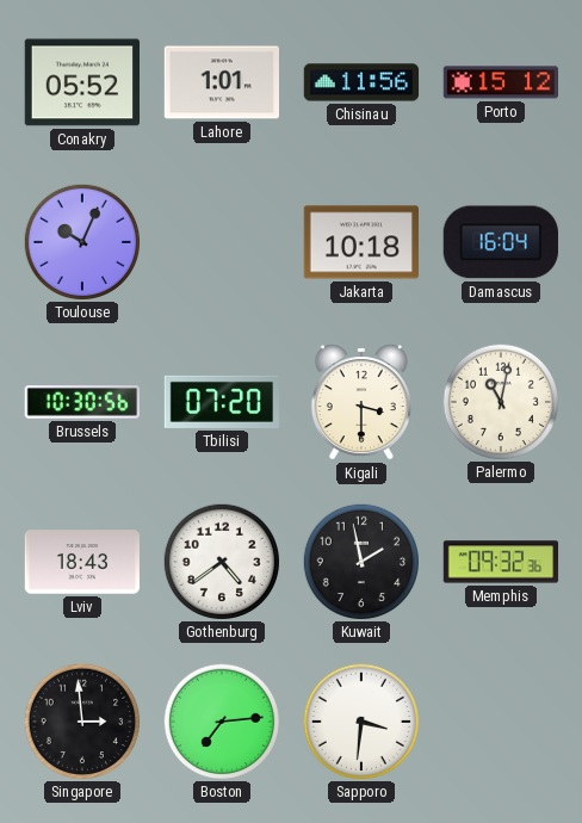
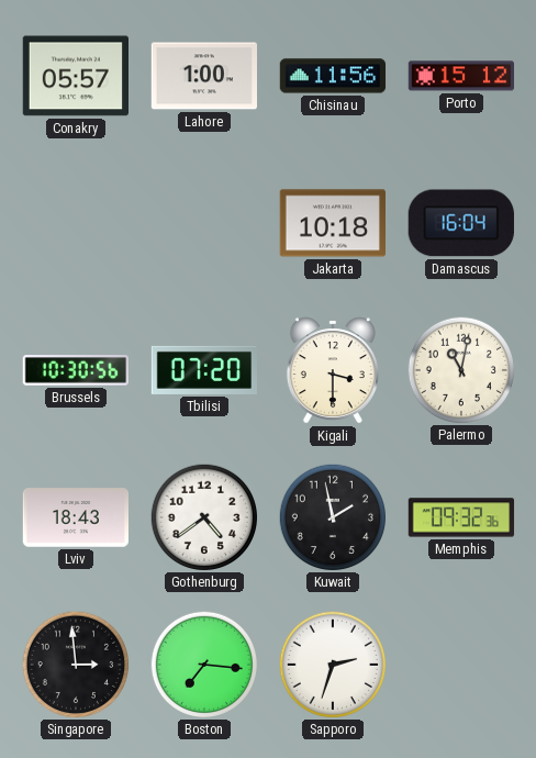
Conakry: 05:52 -> 05:57
Lahore: 1:01 -> 1:00
Toulouse: 10:04 -> none
Boston: 7:14 -> 7:16
Sapporo: 3:31 -> 2:33
